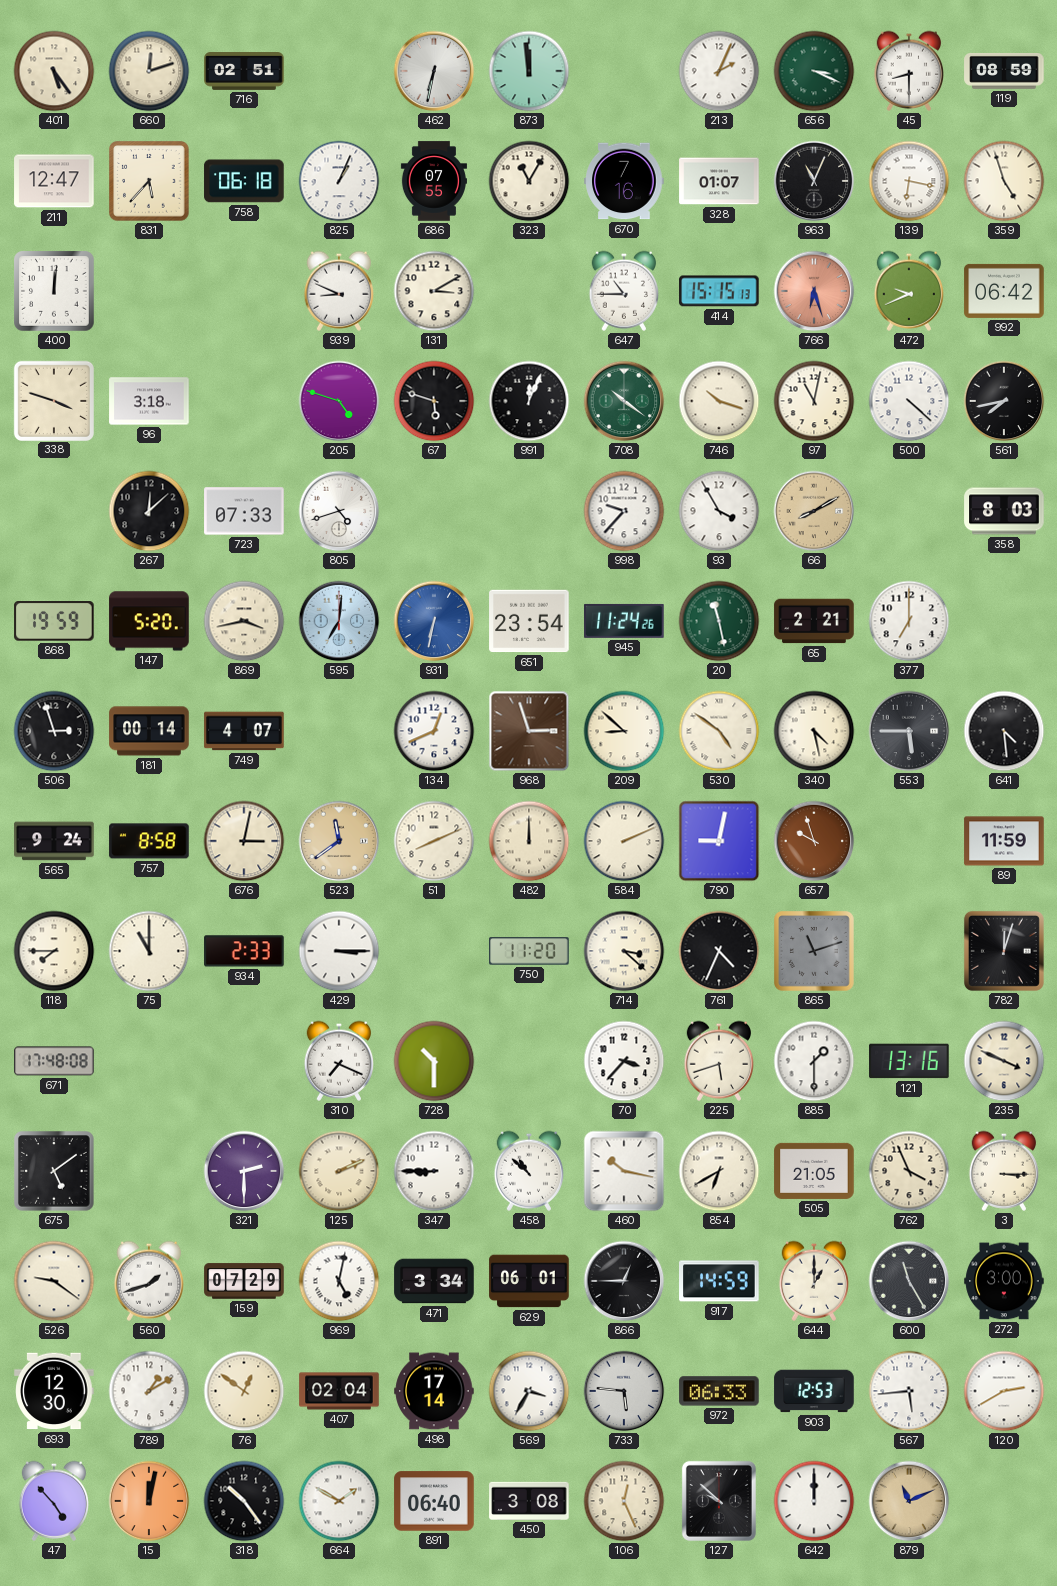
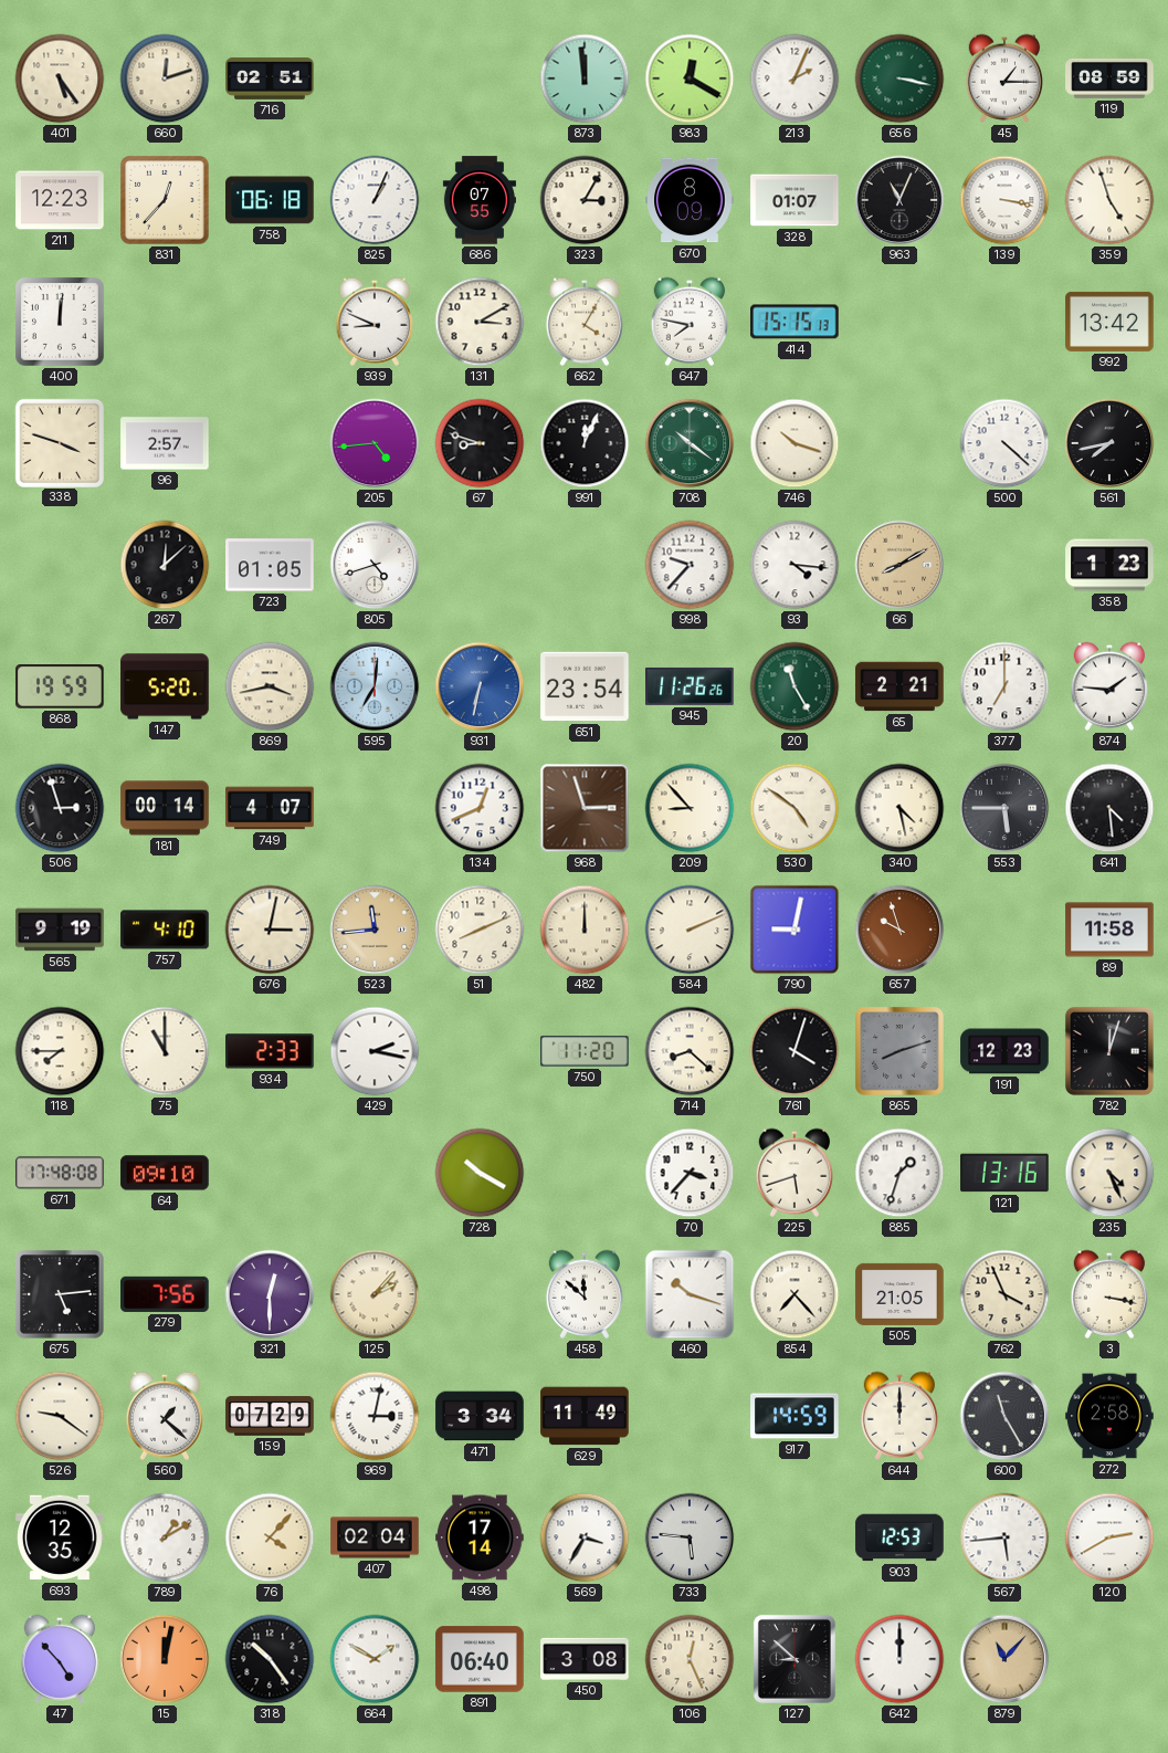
462: 6:32 -> none
983: none -> 12:20
656: 3:19 -> 3:17
45: 8:30 -> 1:15
211: 12:47 -> 12:23
831: 5:37 -> 12:37
323: 11:05 -> 3:05
670: 7:16 -> 8:09
139: 6:17 -> 3:17
662: none -> 4:05
647: 10:45 -> 7:47
766: 6:27 -> none
472: 9:41 -> none
992: 06:42 -> 13:42
96: 3:18 -> 2:57
205: 4:48 -> 4:44
67: 5:48 -> 8:48
97: 11:02 -> none
723: 07:33 -> 01:05
93: 3:55 -> 4:16
358: 8:03 -> 1:23
945: 11:24 -> 11:26
20: 11:28 -> 11:25
874: none -> 1:46
209: 8:52 -> 8:53
565: 9:24 -> 9:19
757: 8:58 -> 4:10
523: 11:39 -> 11:44
89: 11:59 -> 11:58
429: 3:15 -> 2:17
714: 3:22 -> 8:22
761: 4:34 -> 4:03
865: 11:12 -> 8:12
191: none -> 12:23
64: none -> 09:10
310: 7:19 -> none
728: 10:30 -> 10:20
885: 1:30 -> 1:33
235: 3:49 -> 4:26
675: 5:09 -> 5:14
279: none -> 7:56
321: 2:30 -> 12:30
125: 2:11 -> 2:07
347: 8:45 -> none
458: 10:52 -> 11:52
460: 10:17 -> 10:18
854: 6:40 -> 7:23
3: 3:15 -> 3:17
560: 1:42 -> 1:22
969: 5:02 -> 3:02
629: 06:01 -> 11:49
866: 12:45 -> none
644: 1:00 -> 12:00
272: 3:00 -> 2:58
693: 12:30 -> 12:35
76: 12:51 -> 4:07
972: 06:33 -> none
127: 9:52 -> 8:52
879: 11:11 -> 11:07
